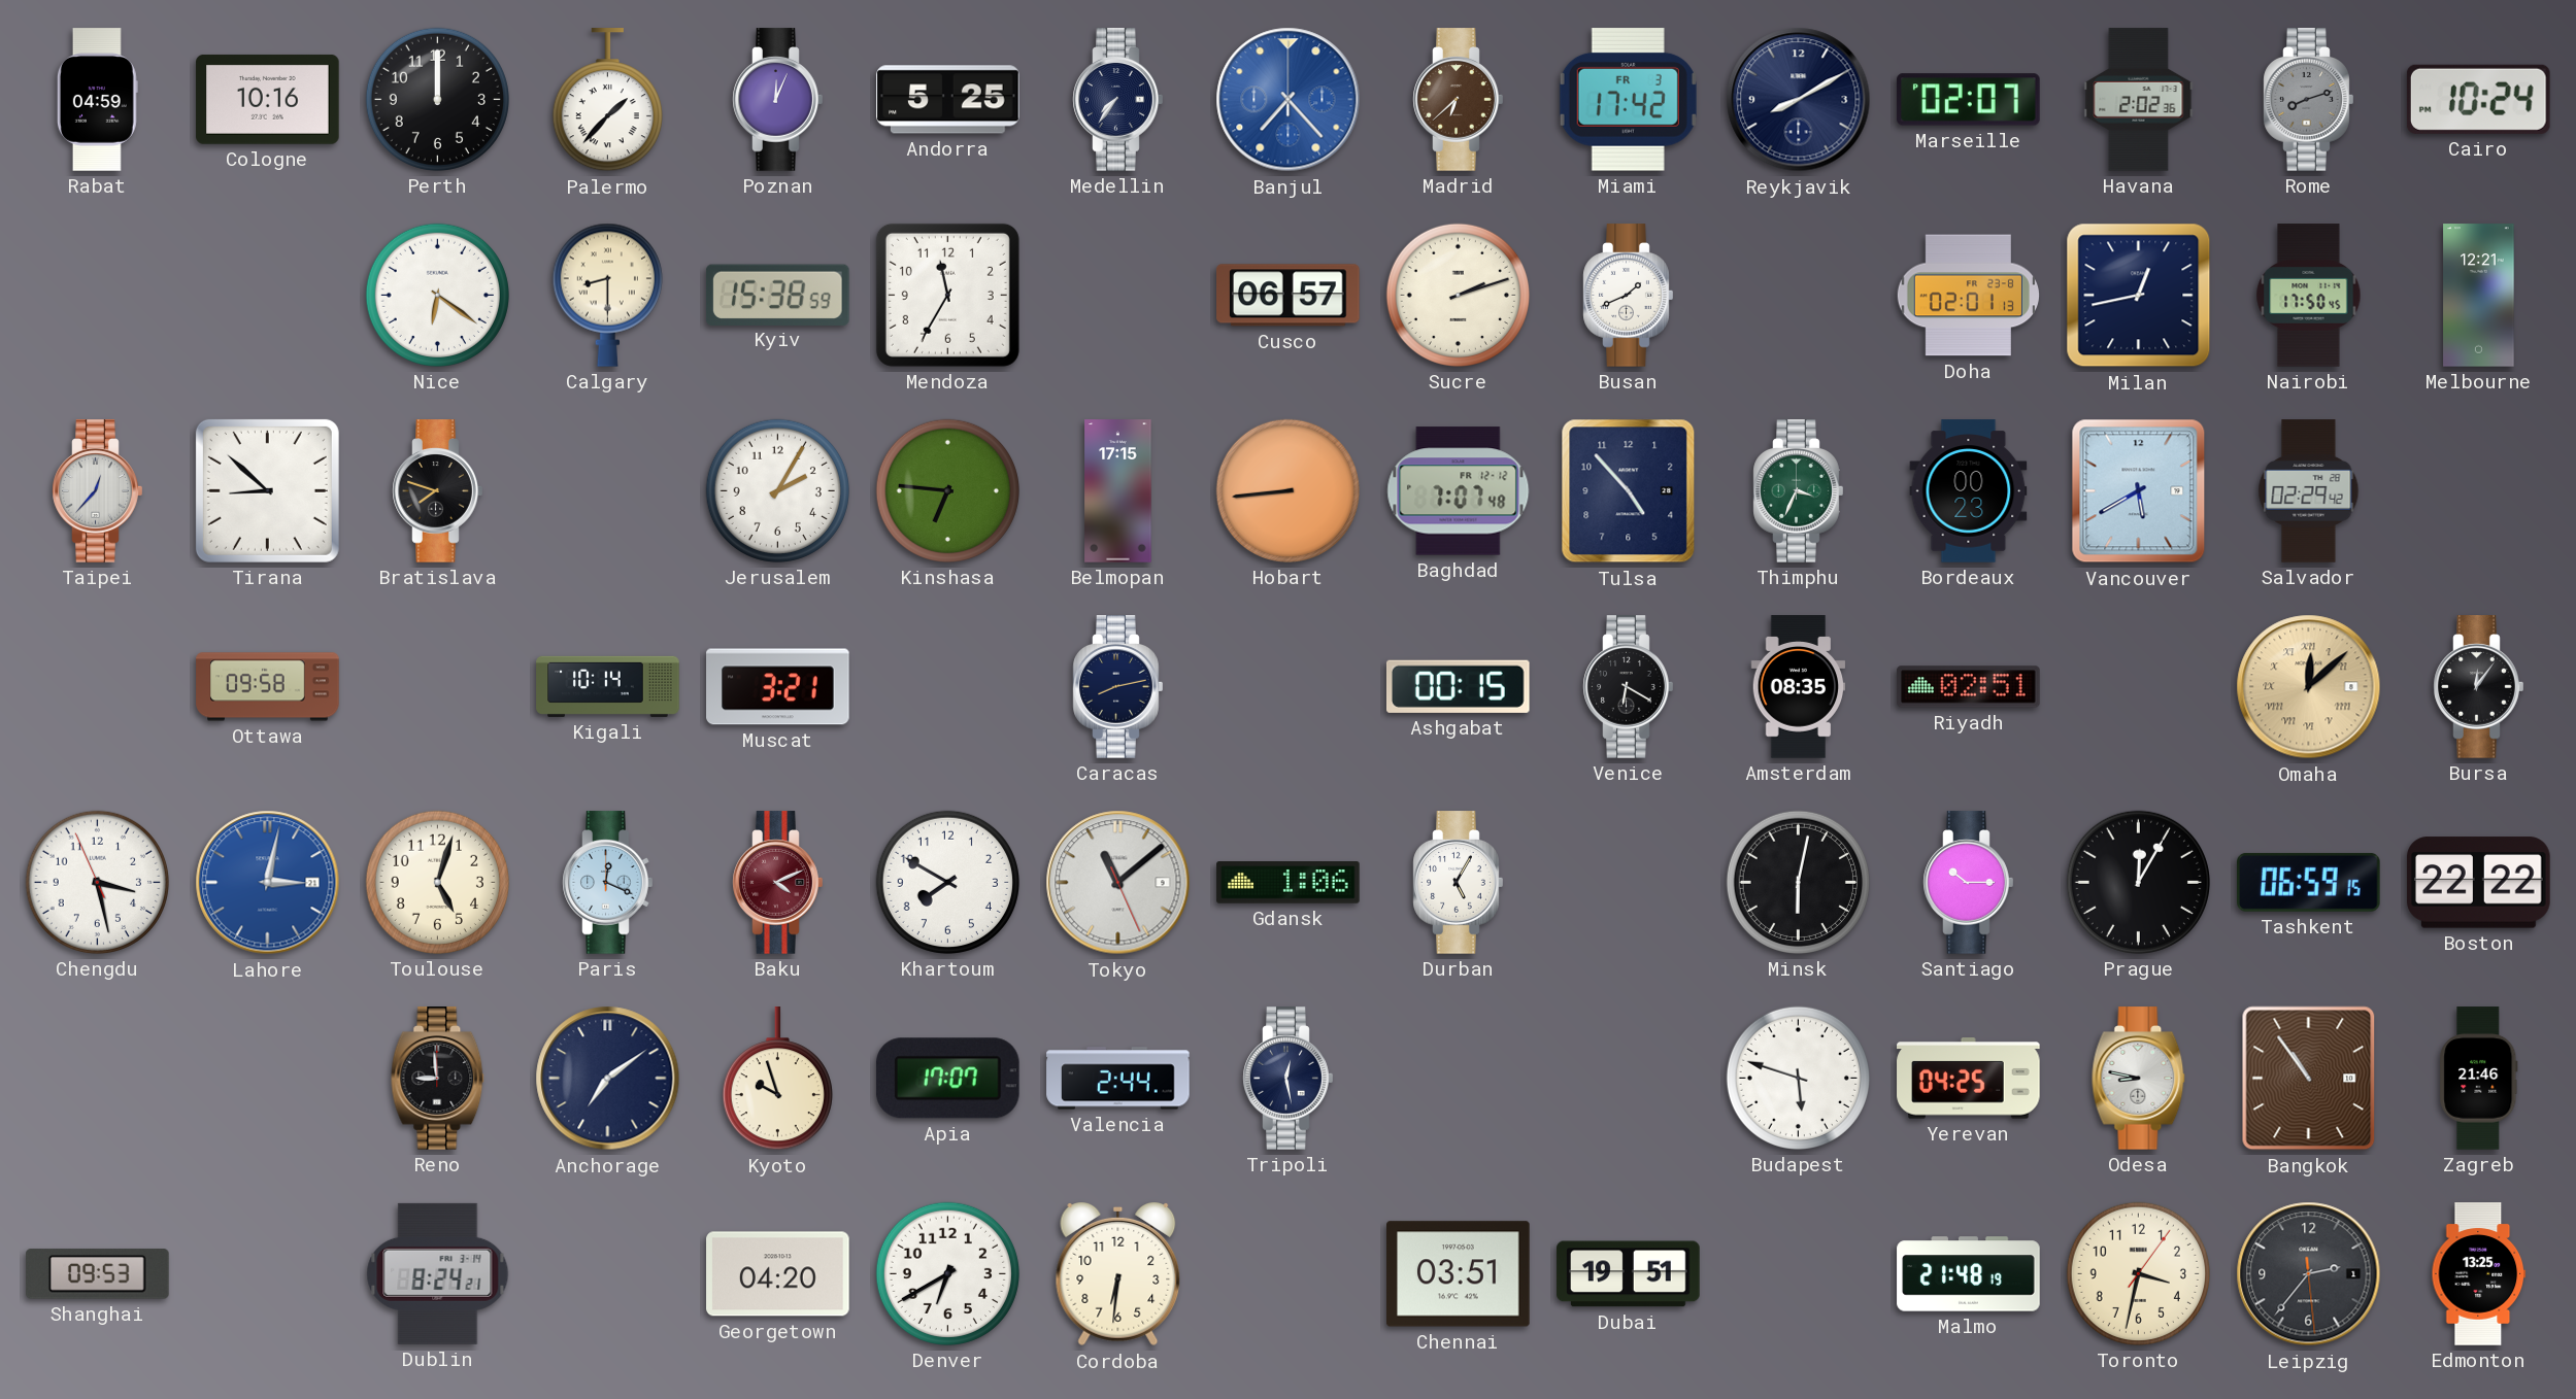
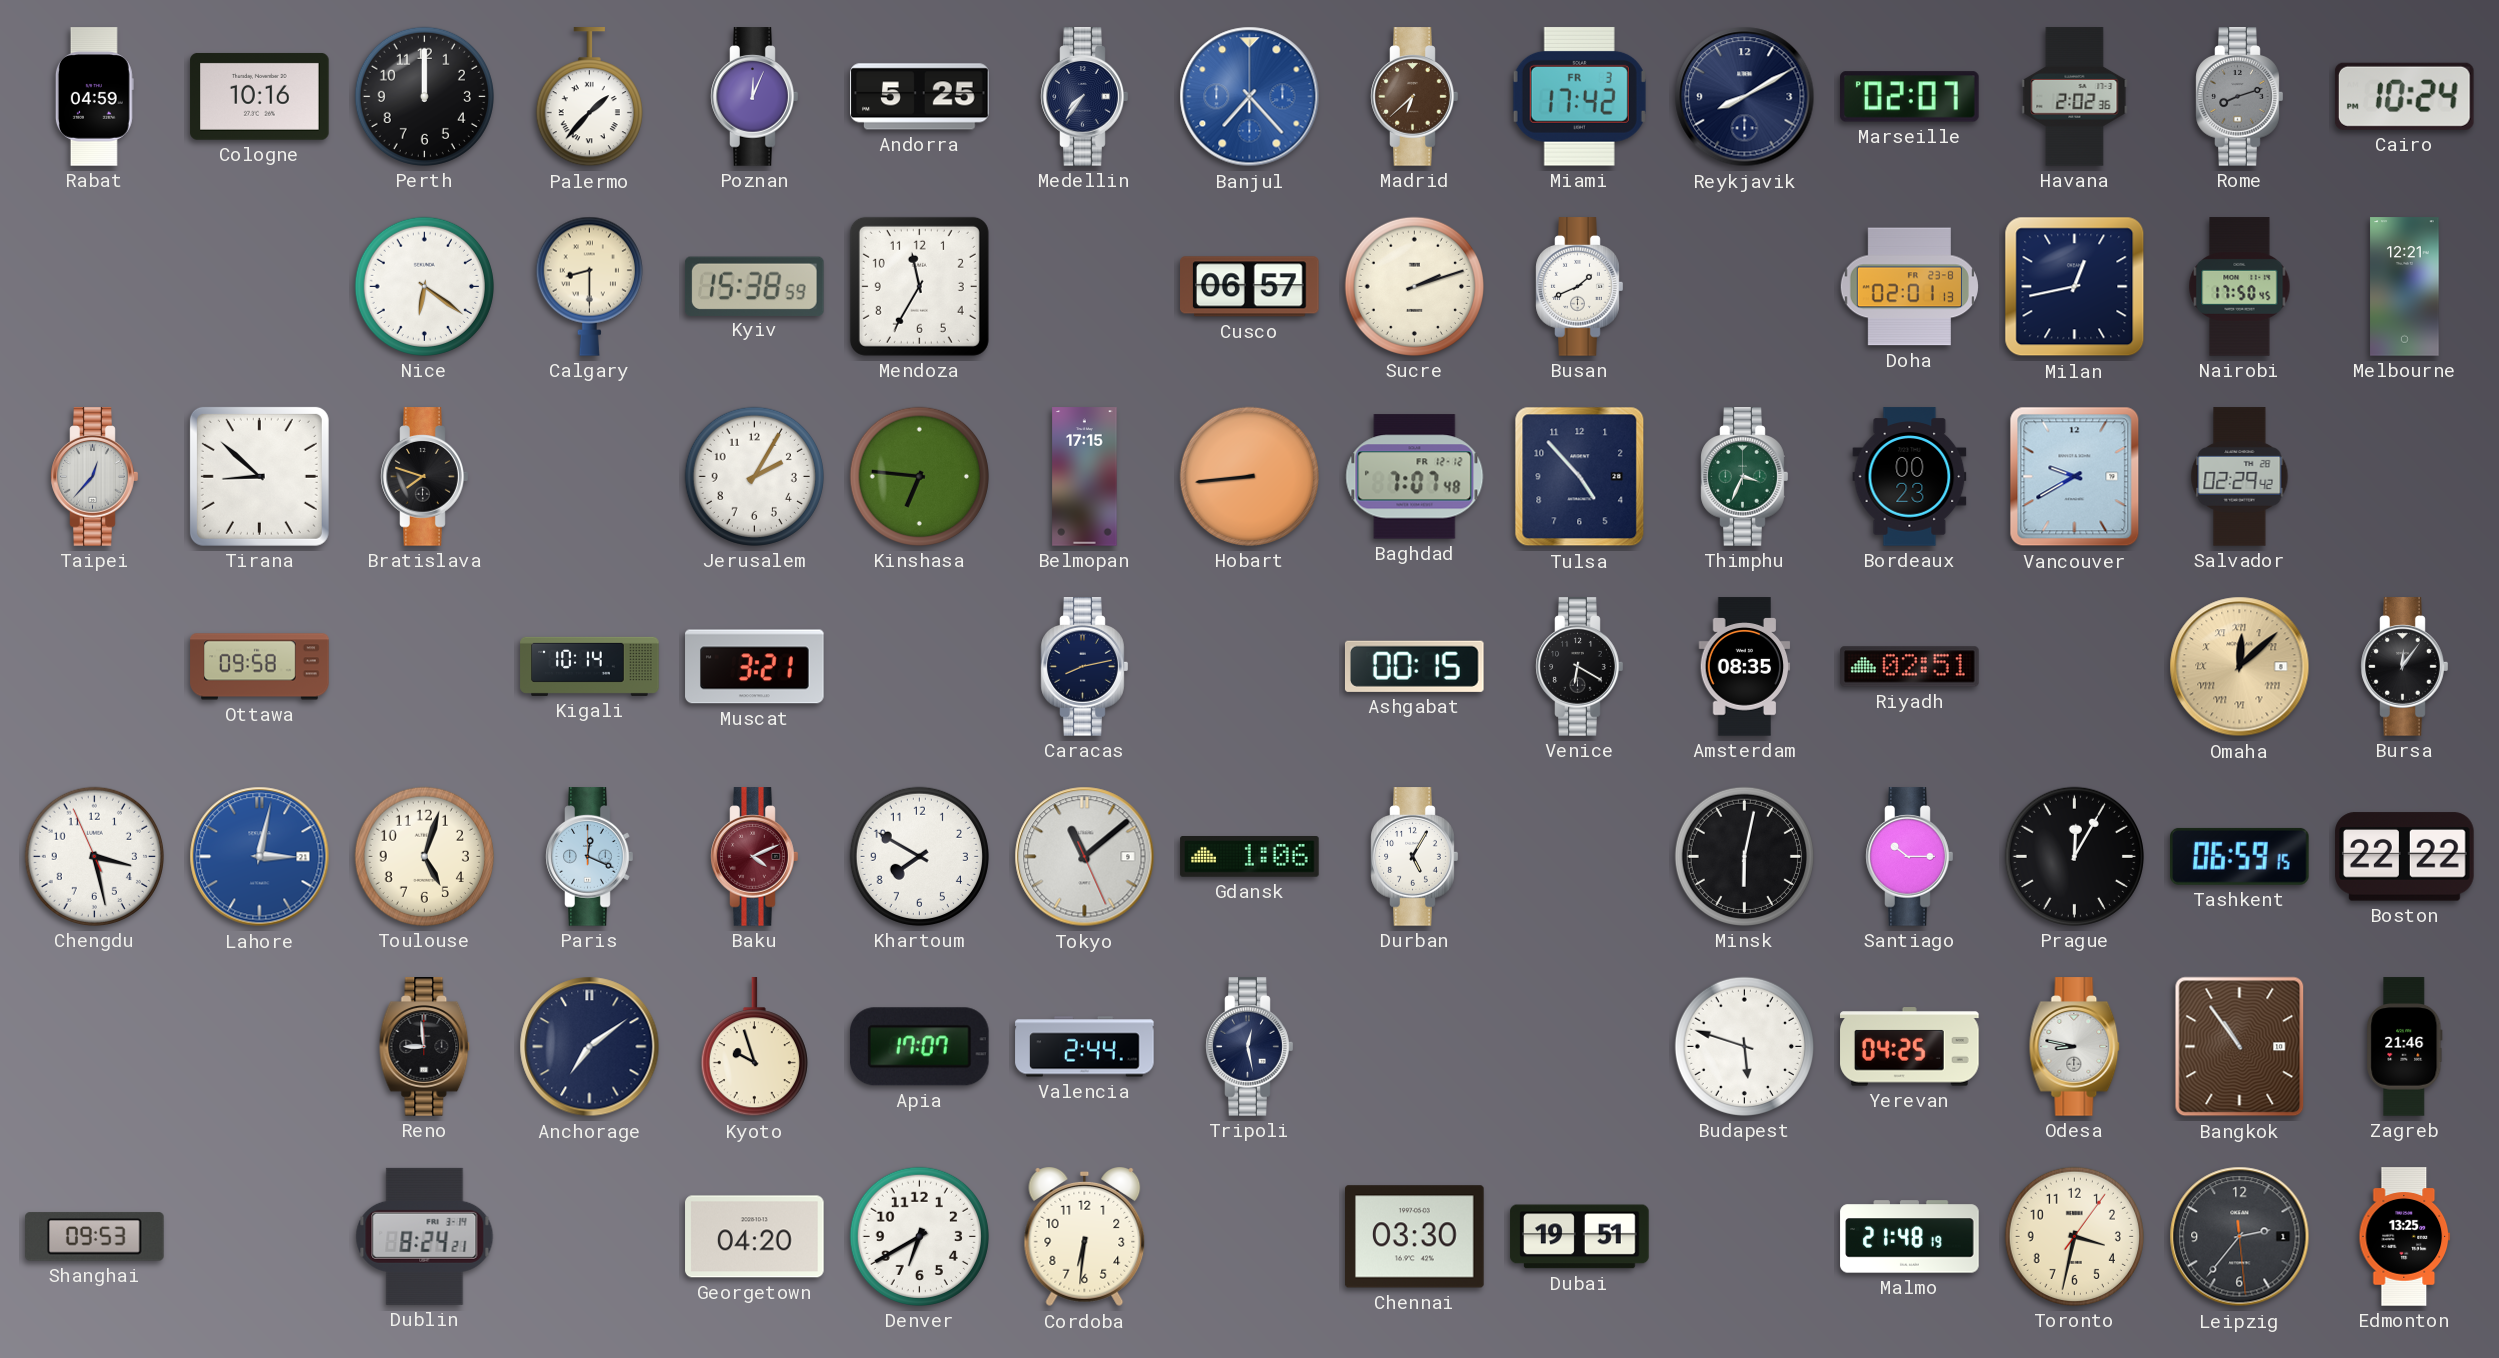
Vancouver: 5:40 -> 9:40
Chennai: 03:51 -> 03:30
